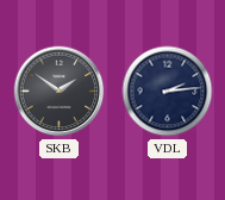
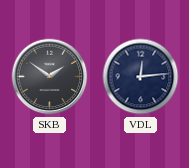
VDL: 2:14 -> 12:14
